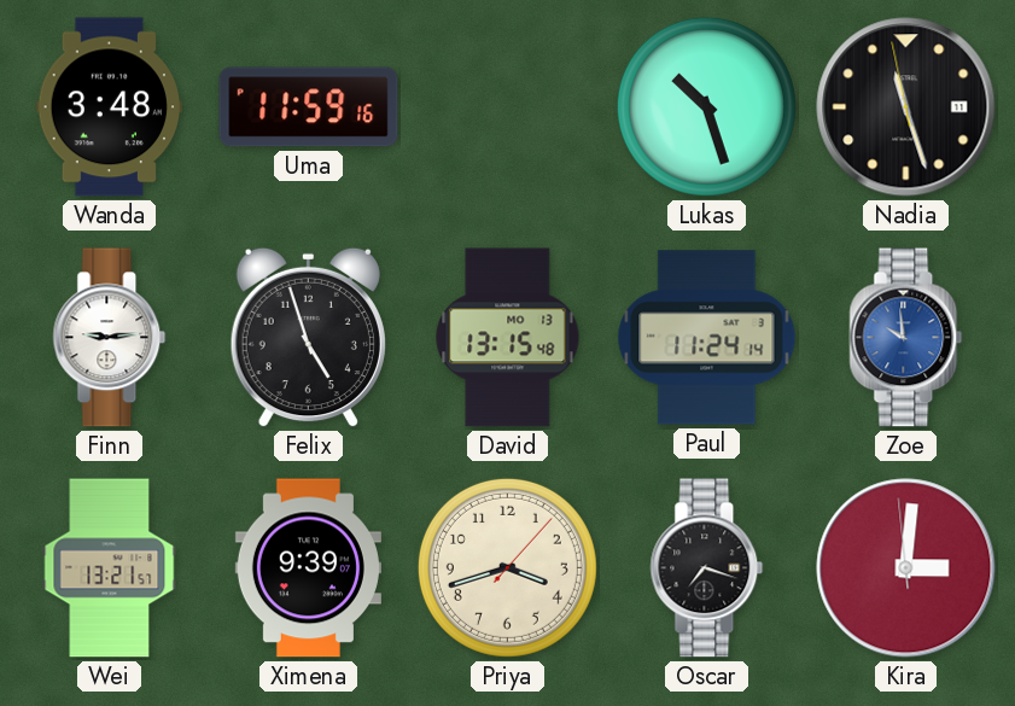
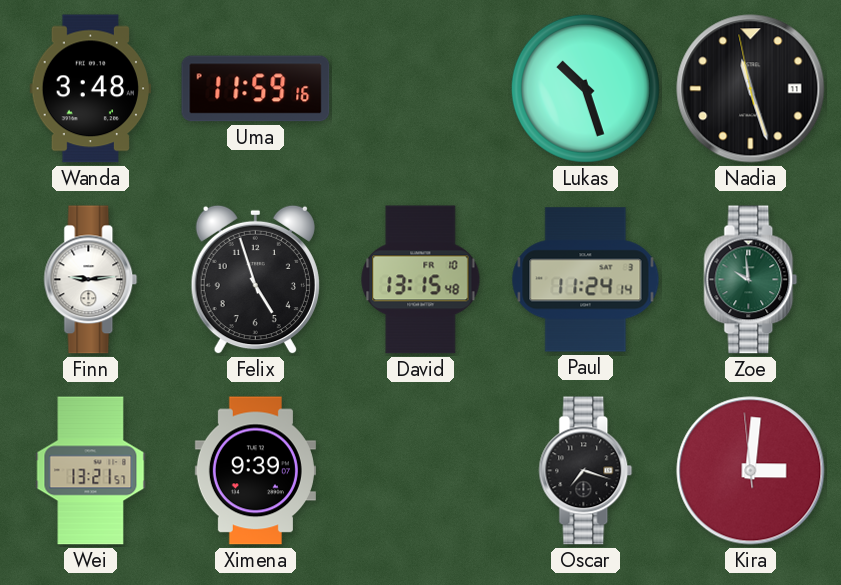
David date: MO 13 -> FR 10
Zoe dial: blue -> green
Priya: 3:42 -> none
